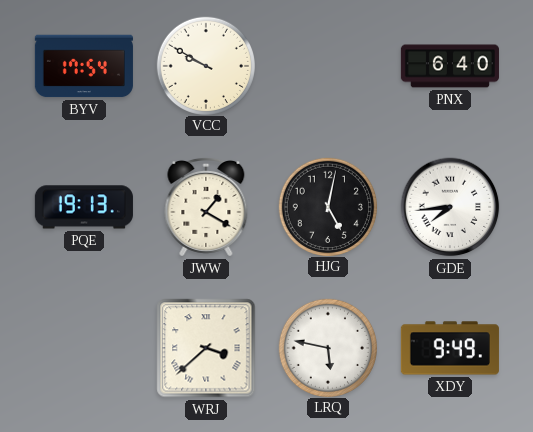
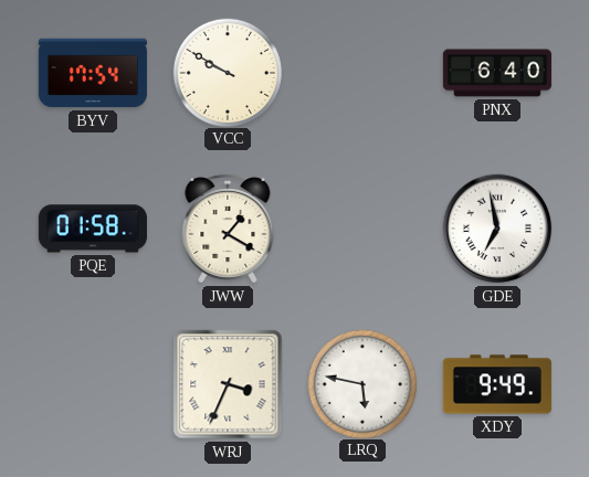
PQE: 19:13 -> 01:58
HJG: 5:02 -> none
GDE: 7:44 -> 6:58
WRJ: 3:38 -> 3:34
